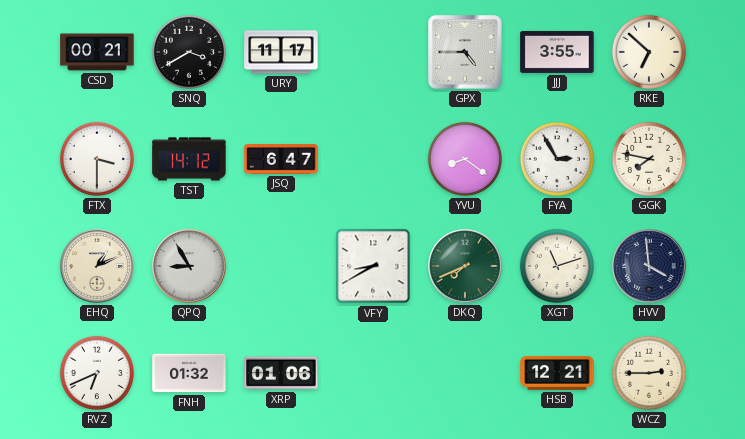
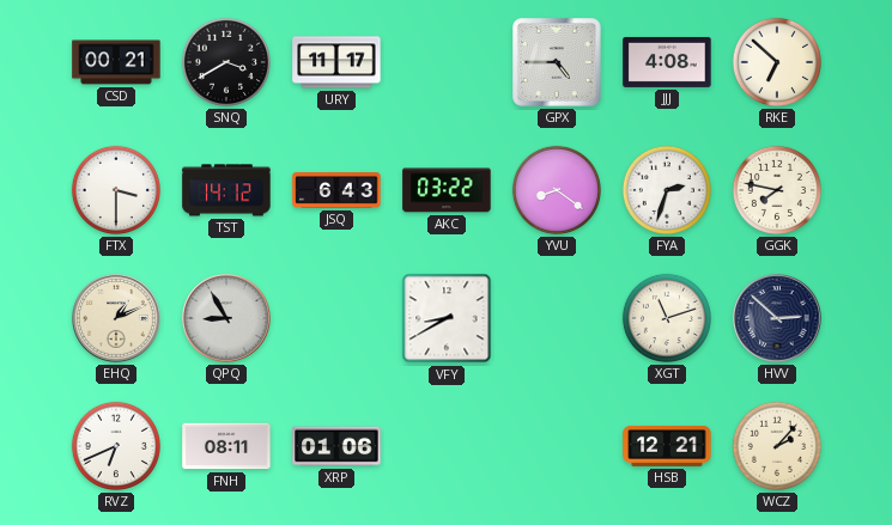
JJJ: 3:55 -> 4:08
JSQ: 6:47 -> 6:43
AKC: none -> 03:22
FYA: 2:55 -> 2:33
DKQ: 7:41 -> none
HVV: 3:59 -> 2:52
FNH: 01:32 -> 08:11
WCZ: 2:45 -> 2:07
